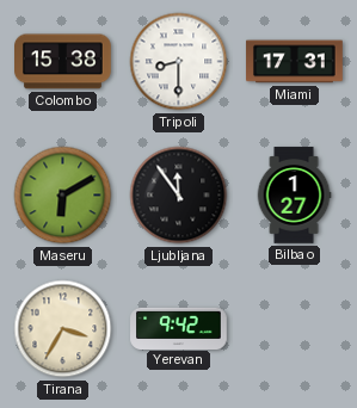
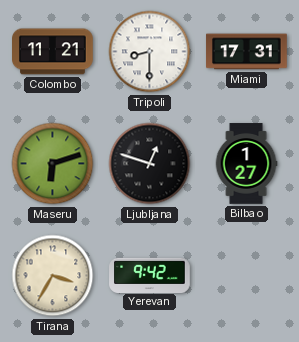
Colombo: 15:38 -> 11:21
Maseru: 6:10 -> 6:12
Ljubljana: 11:54 -> 12:48
